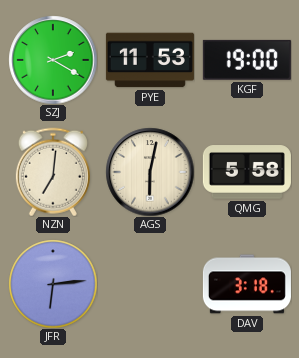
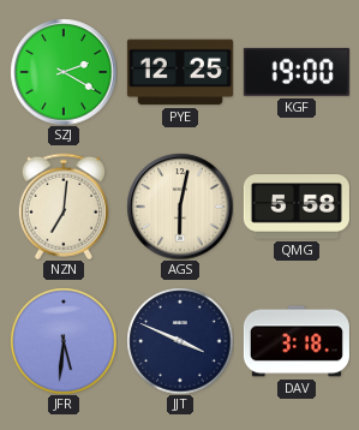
PYE: 11:53 -> 12:25
JFR: 6:14 -> 5:31
JJT: none -> 3:49
